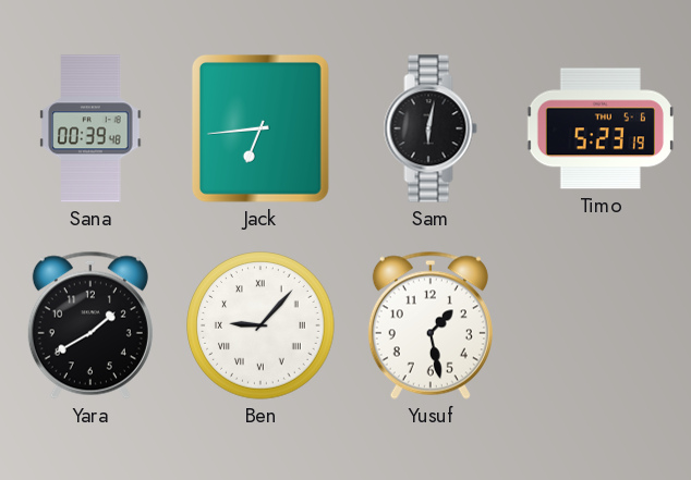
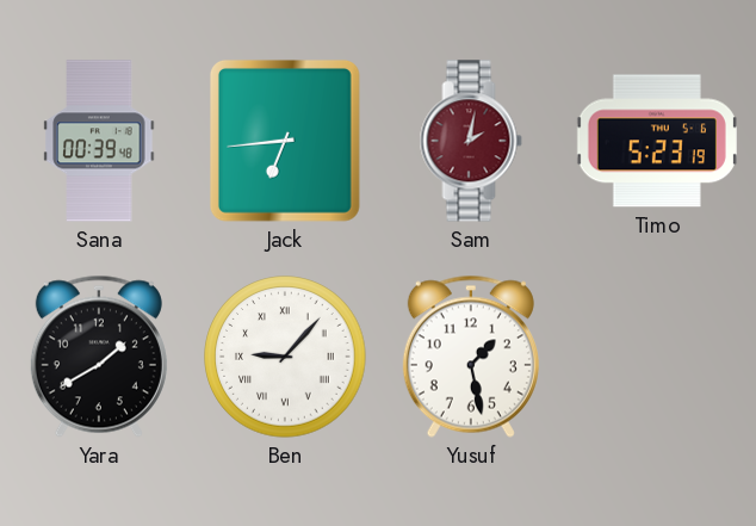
Sam: 6:02 -> 2:02
Sam dial: black -> burgundy
